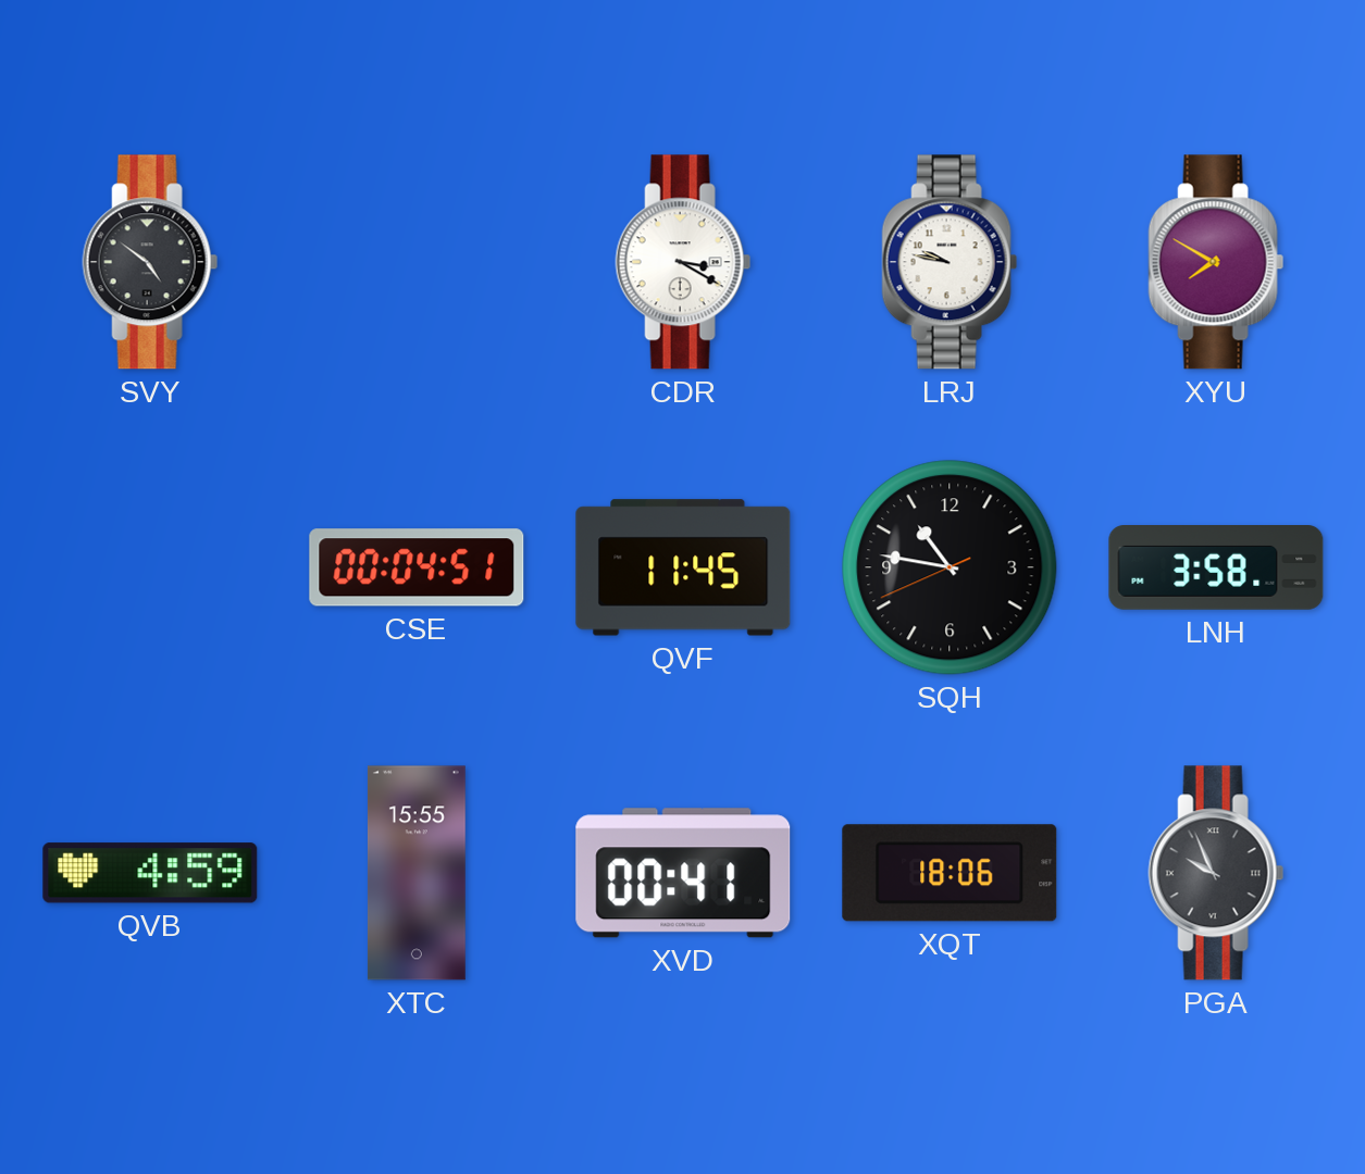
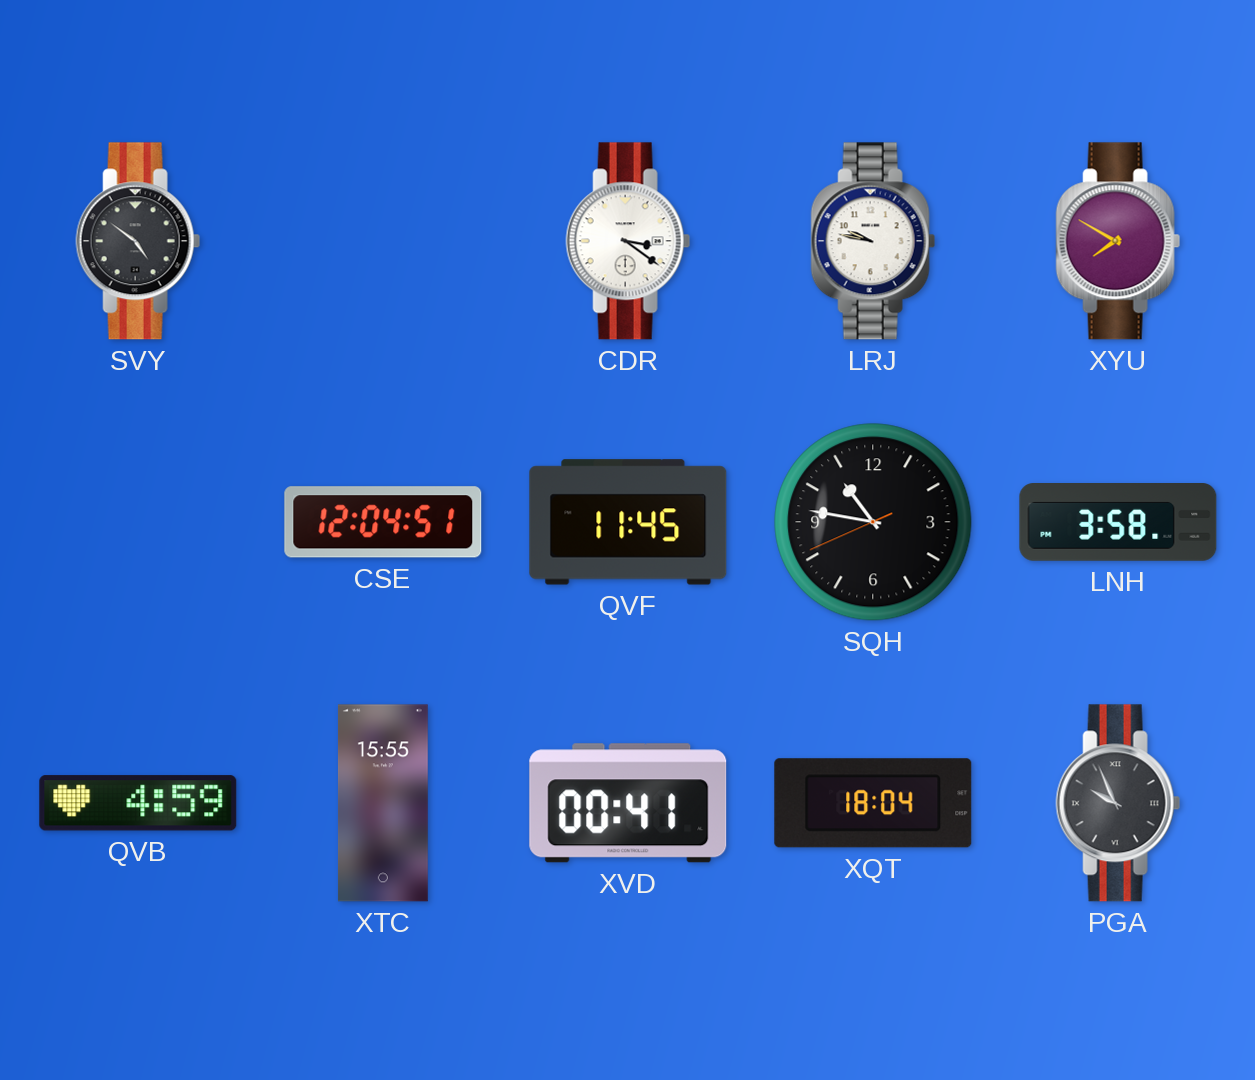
CDR: 3:20 -> 3:21
CSE: 00:04 -> 12:04
XQT: 18:06 -> 18:04
